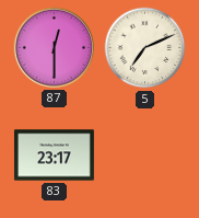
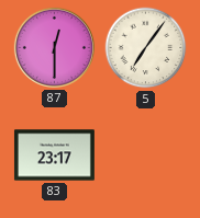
5: 7:11 -> 7:06
